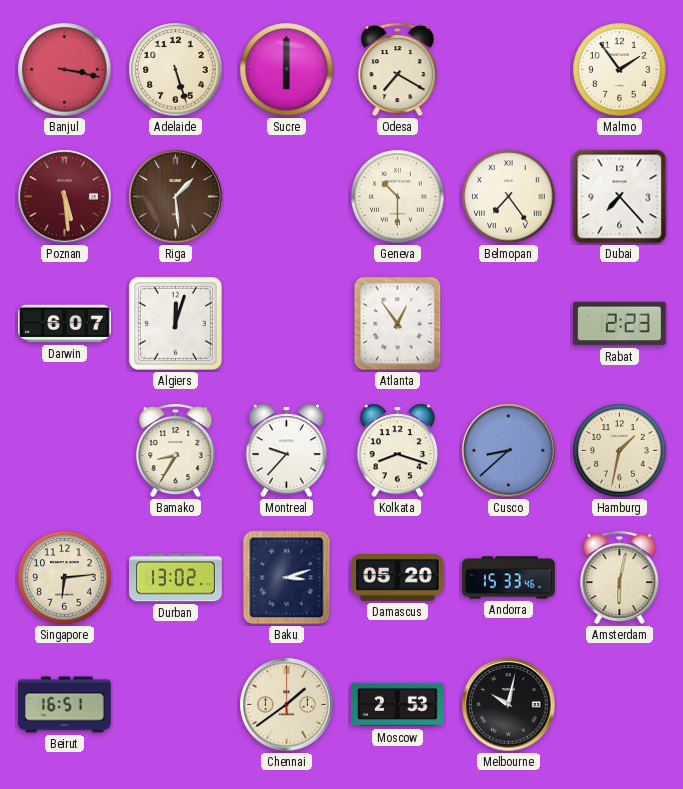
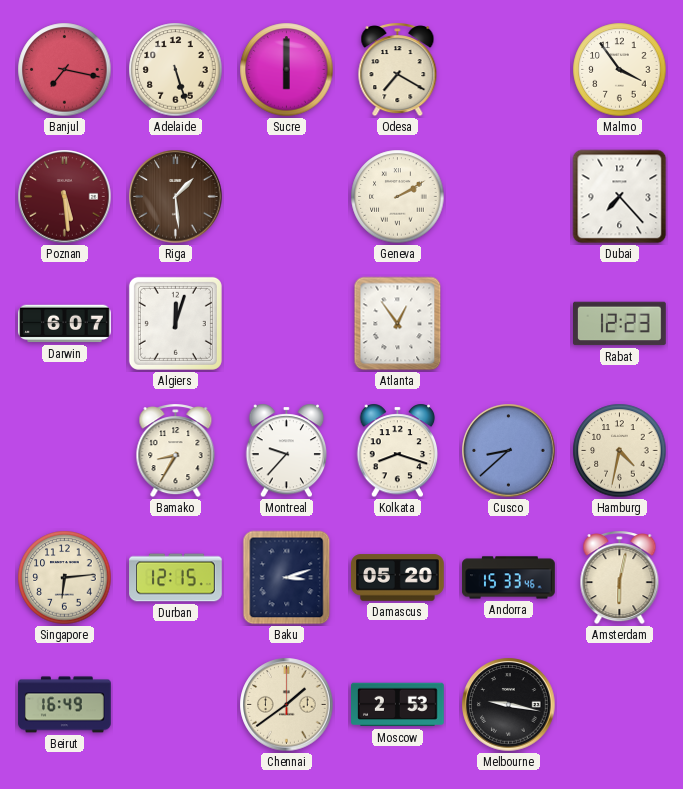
Banjul: 3:17 -> 7:17
Malmo: 1:54 -> 3:54
Geneva: 10:30 -> 2:10
Belmopan: 7:24 -> none
Rabat: 2:23 -> 12:23
Hamburg: 1:32 -> 4:32
Durban: 13:02 -> 12:15
Beirut: 16:51 -> 16:49
Melbourne: 10:02 -> 9:17
